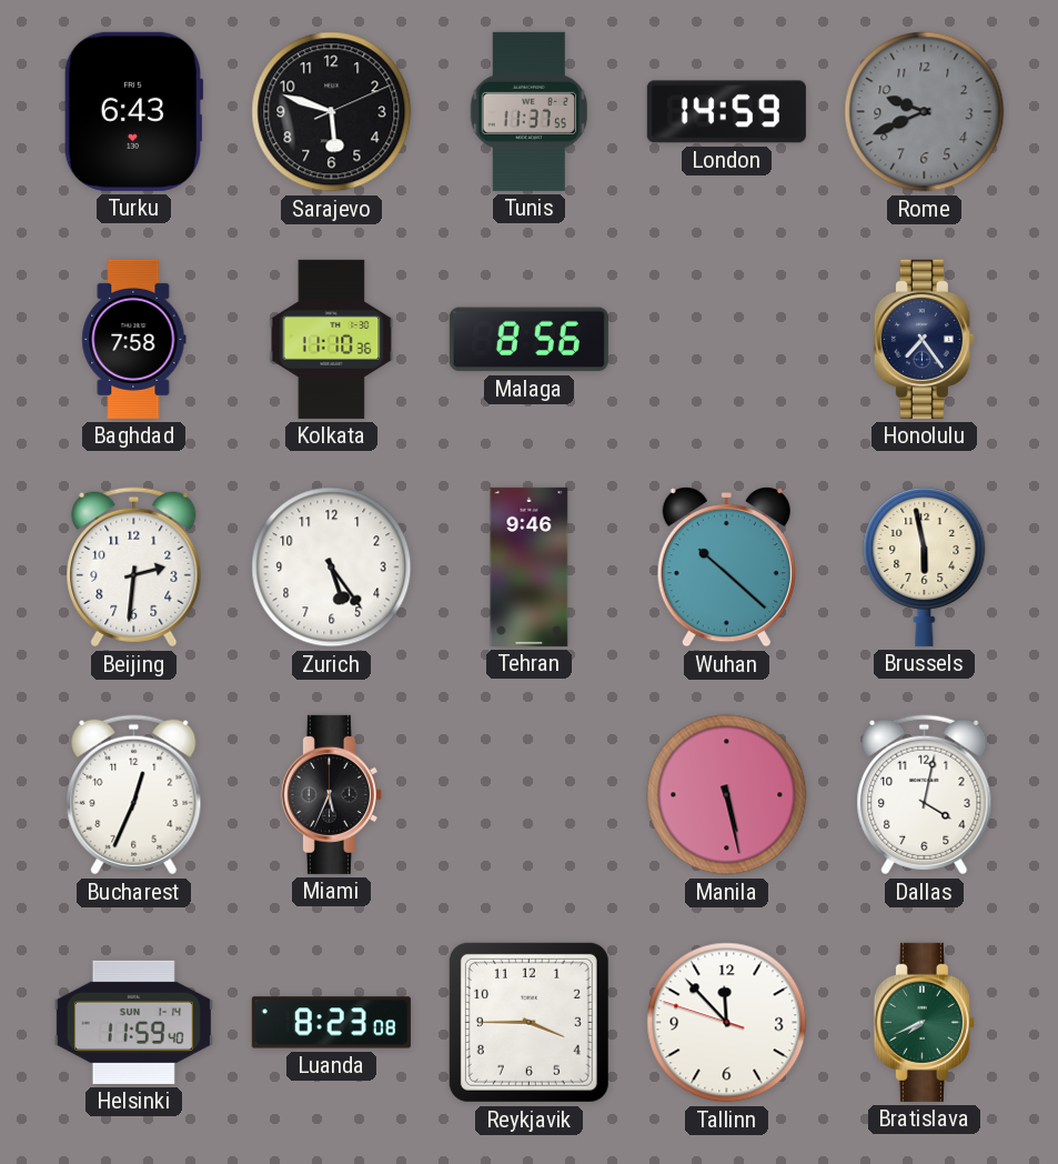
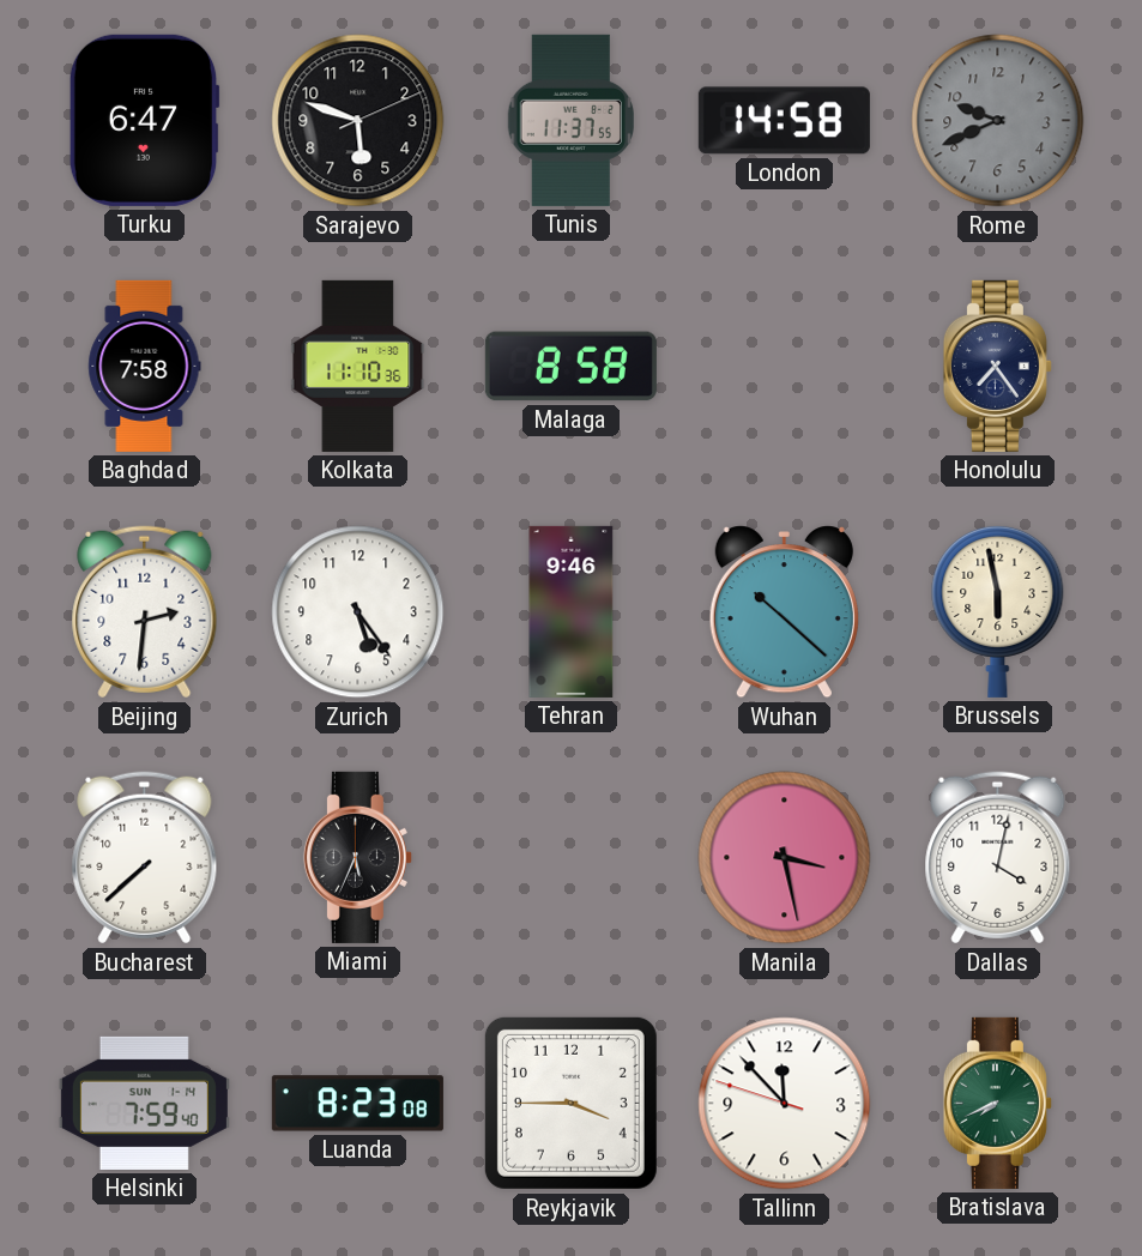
Turku: 6:43 -> 6:47
London: 14:59 -> 14:58
Malaga: 8:56 -> 8:58
Bucharest: 12:34 -> 7:38
Manila: 5:28 -> 3:28
Helsinki: 11:59 -> 7:59
